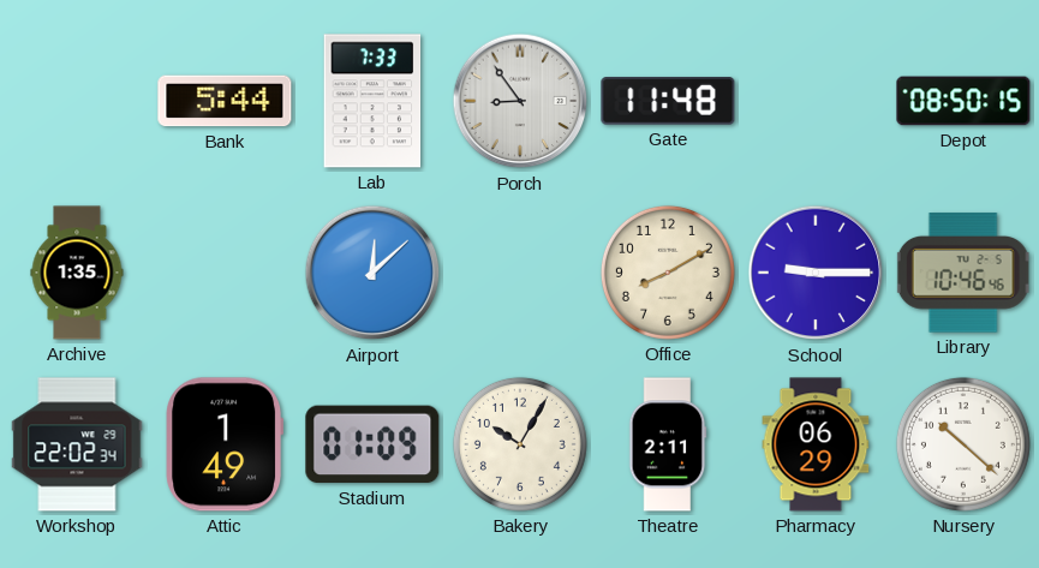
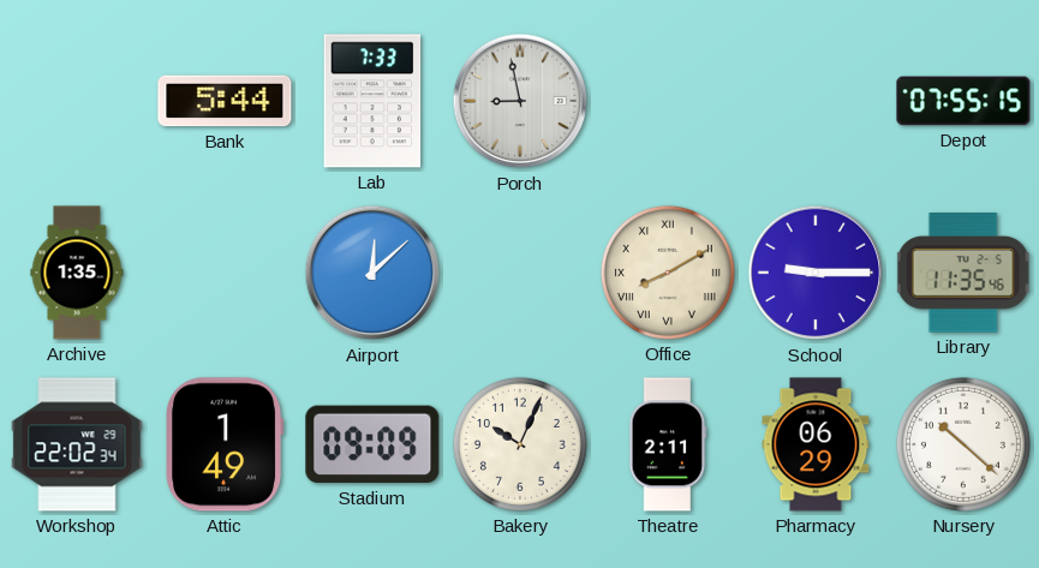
Porch: 8:54 -> 8:58
Gate: 11:48 -> none
Depot: 08:50 -> 07:55
Office numerals: Arabic -> Roman
Library: 10:46 -> 11:35
Stadium: 01:09 -> 09:09
Bakery: 10:05 -> 10:04
